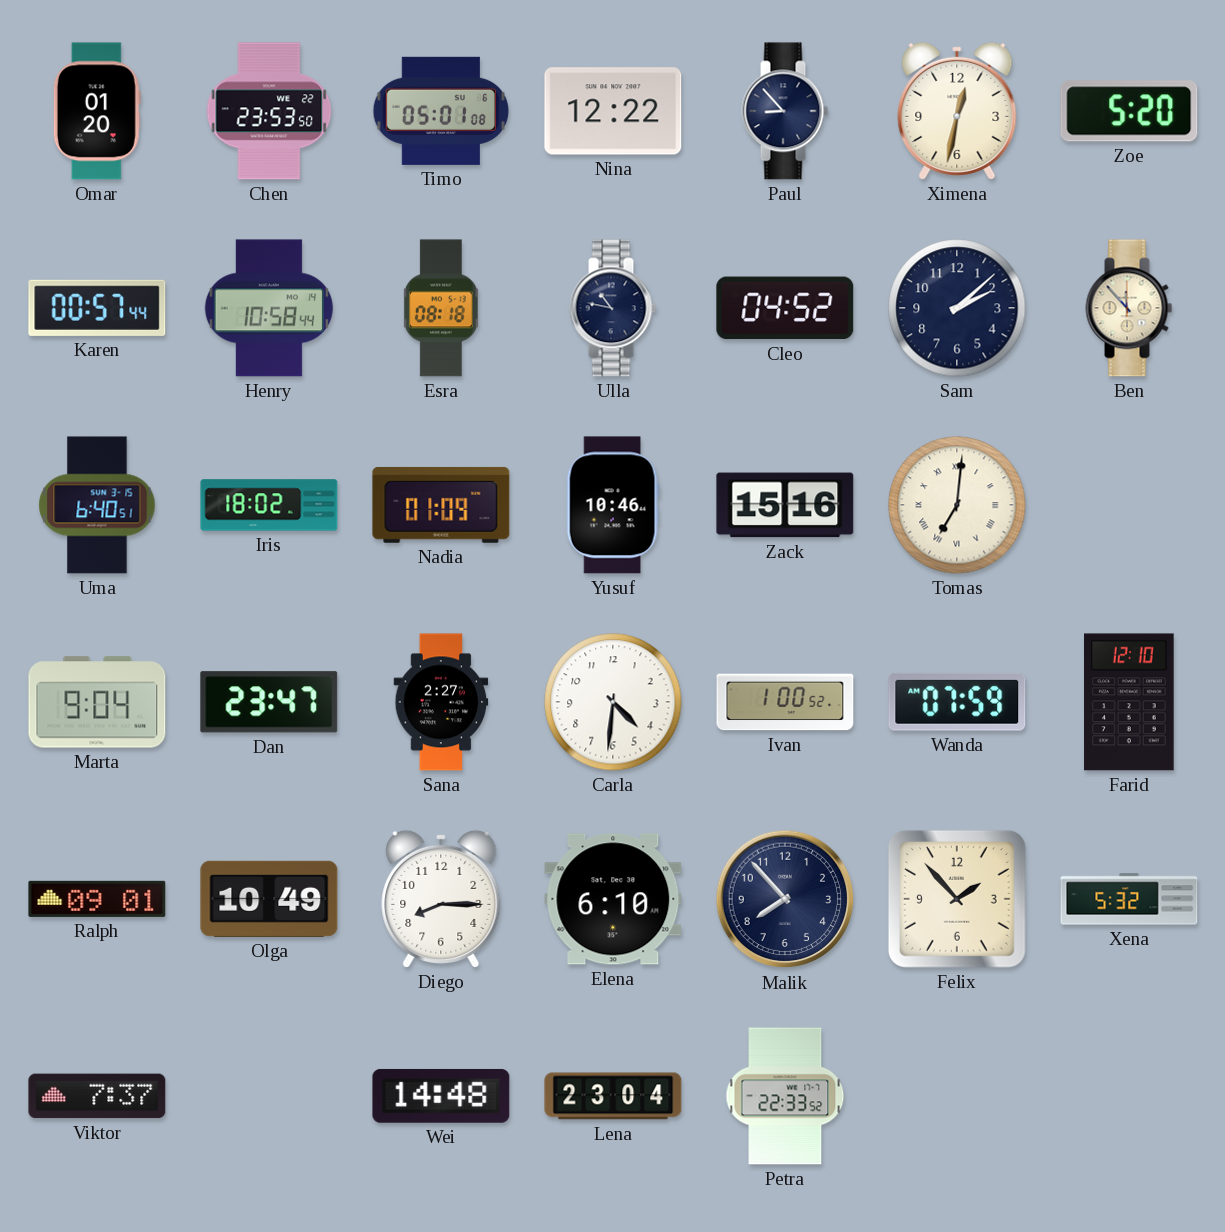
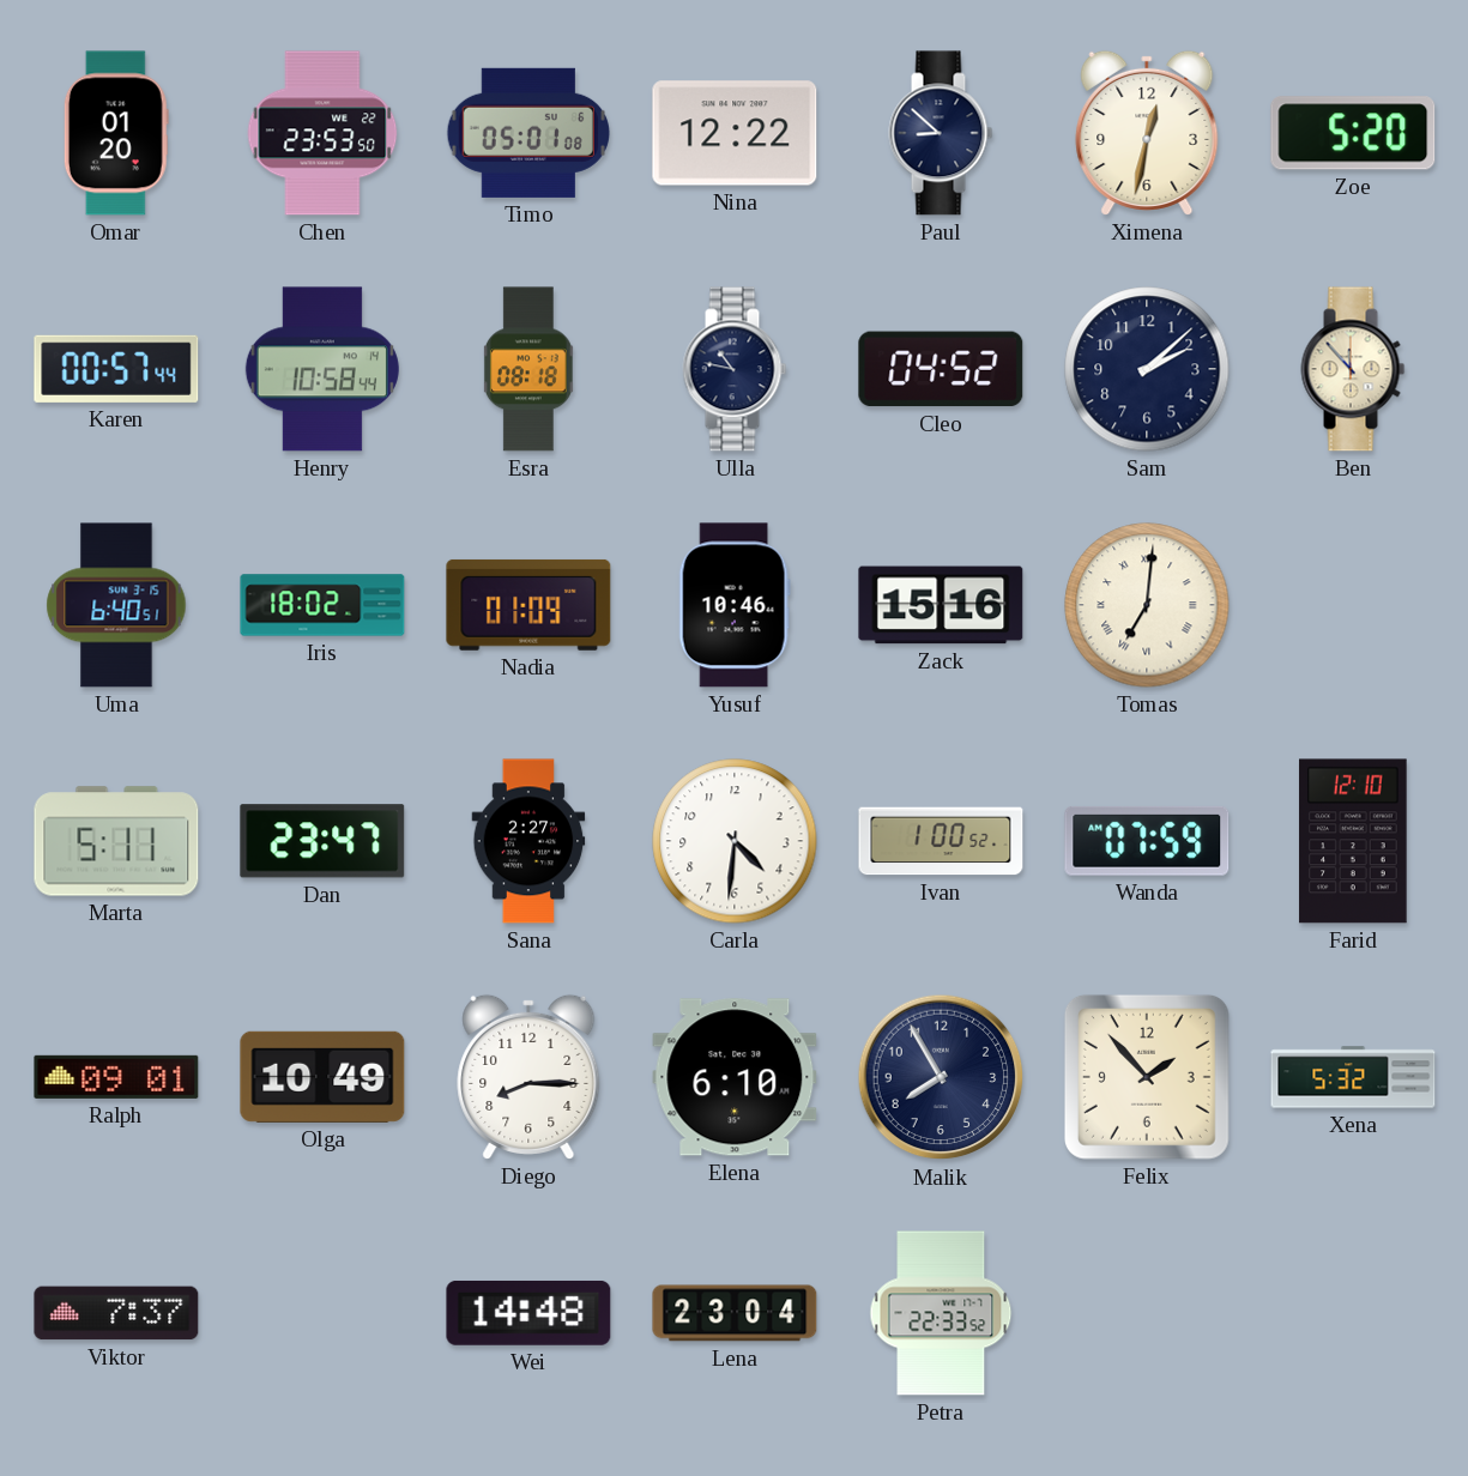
Paul: 8:53 -> 8:52
Marta: 9:04 -> 5:11
Malik: 7:53 -> 7:55
